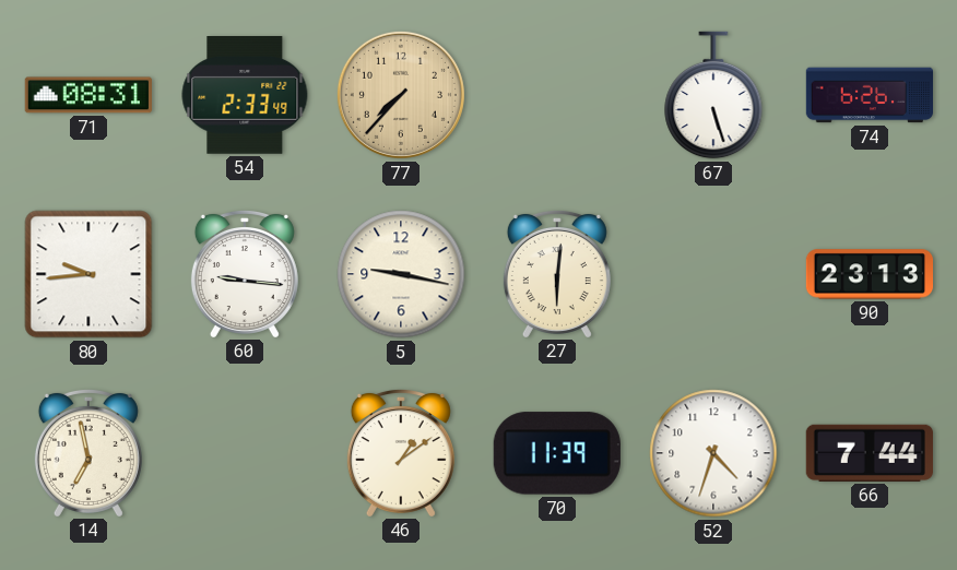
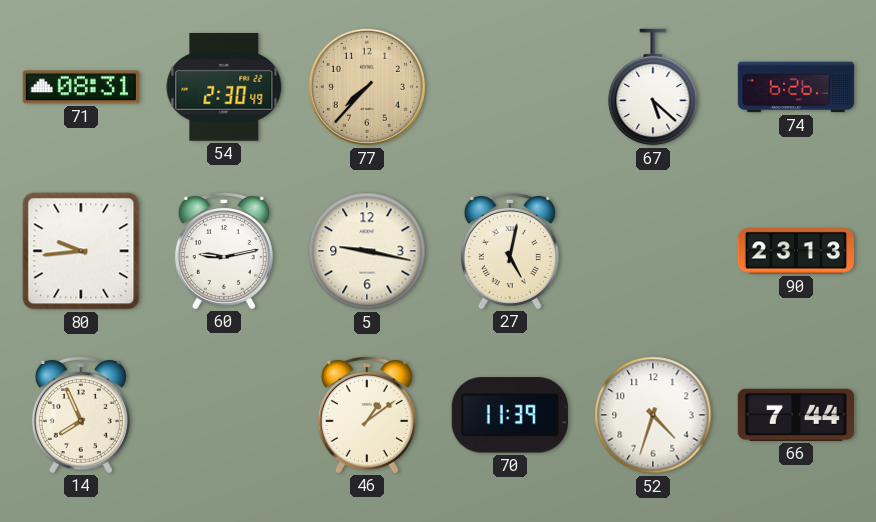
54: 2:33 -> 2:30
67: 5:27 -> 5:22
60: 9:16 -> 9:13
27: 6:01 -> 5:02
14: 6:58 -> 7:56
